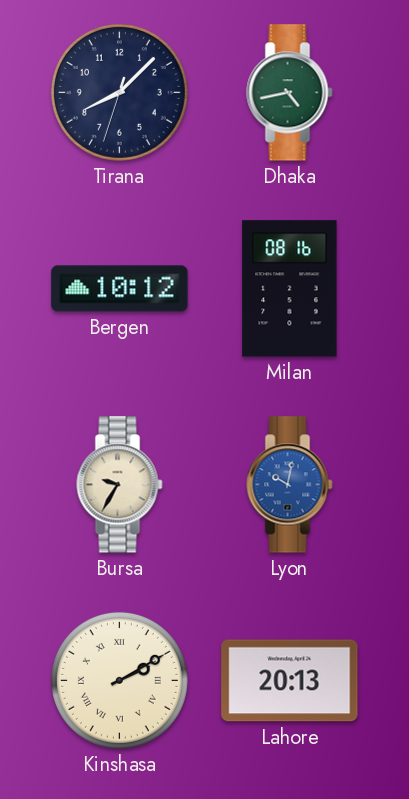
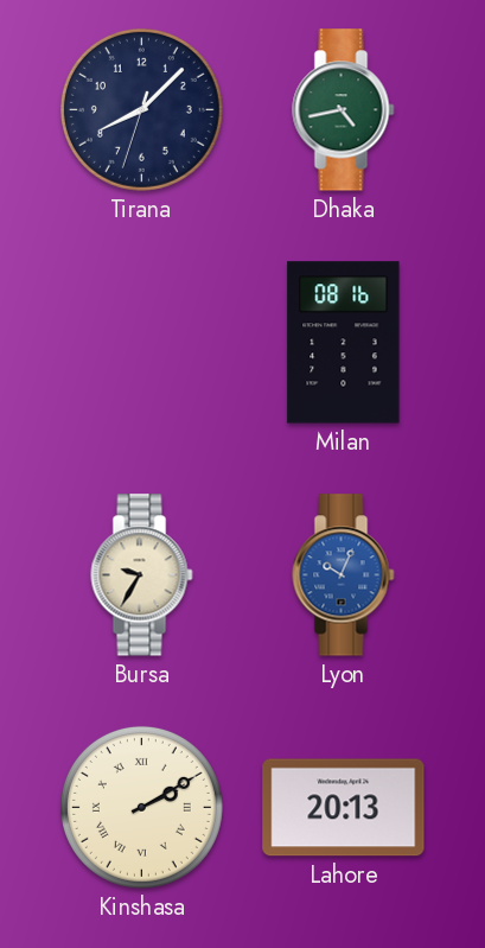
Bergen: 10:12 -> none
Lyon: 10:02 -> 10:04
